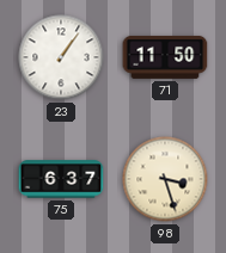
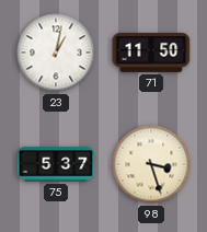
23: 1:06 -> 1:02
75: 6:37 -> 5:37
